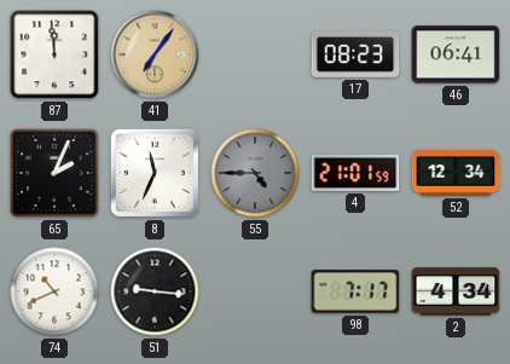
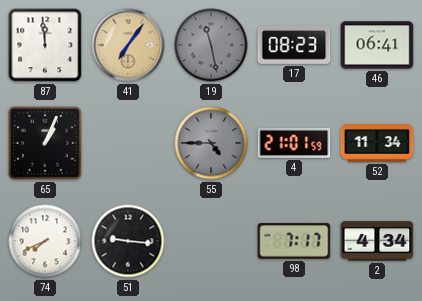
19: none -> 11:28
65: 2:04 -> 1:04
8: 11:34 -> none
52: 12:34 -> 11:34
74: 10:41 -> 7:41
